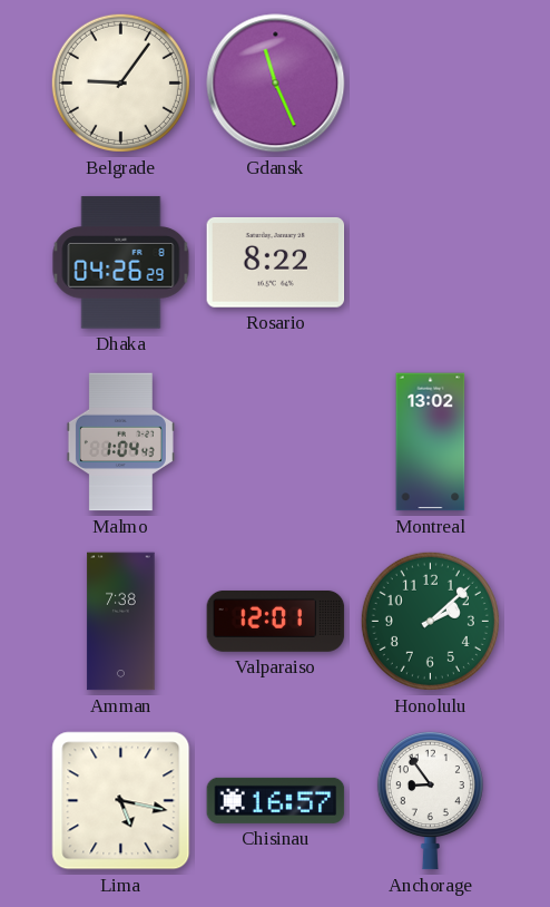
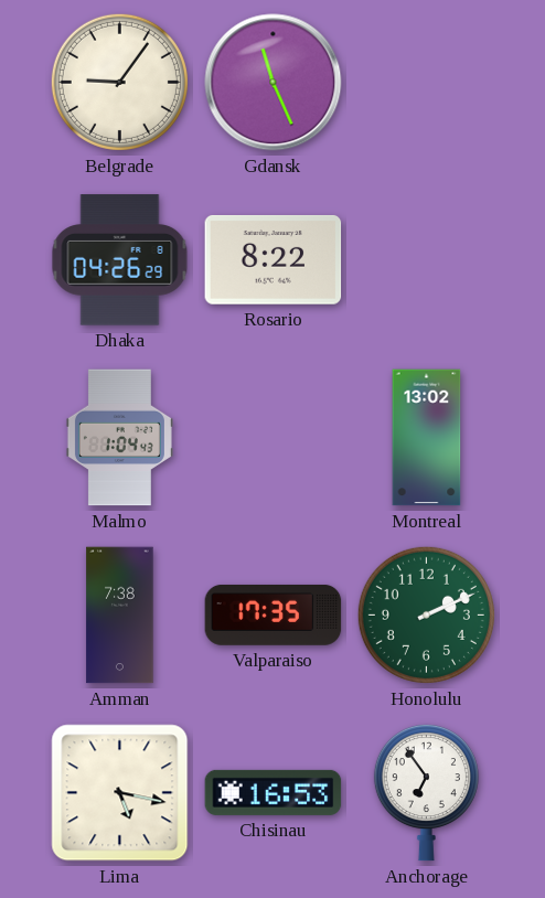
Valparaiso: 12:01 -> 17:35
Honolulu: 2:08 -> 2:11
Chisinau: 16:57 -> 16:53
Anchorage: 8:54 -> 6:54
